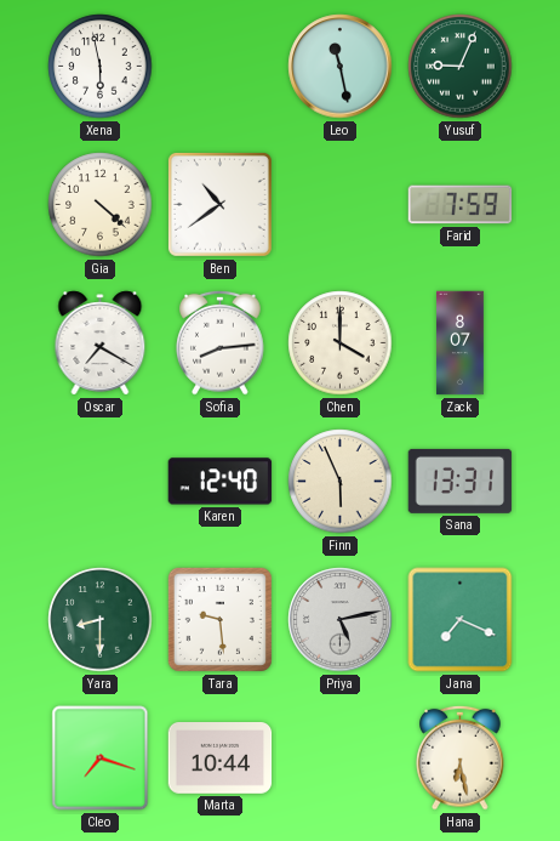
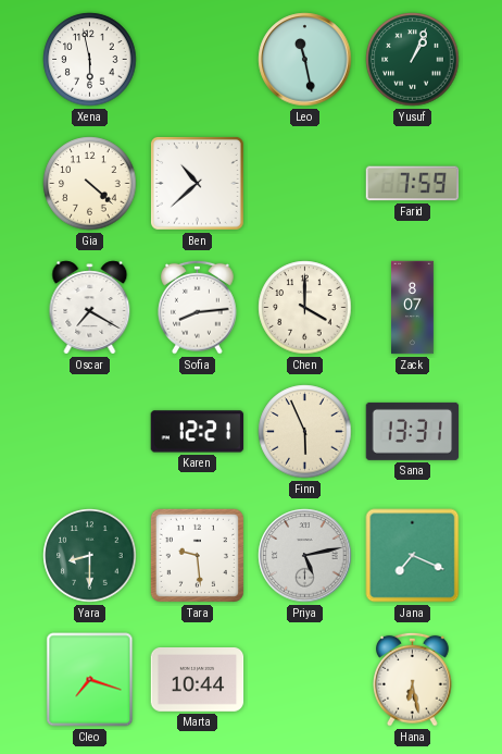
Yusuf: 9:04 -> 1:04
Ben: 10:39 -> 10:38
Karen: 12:40 -> 12:21
